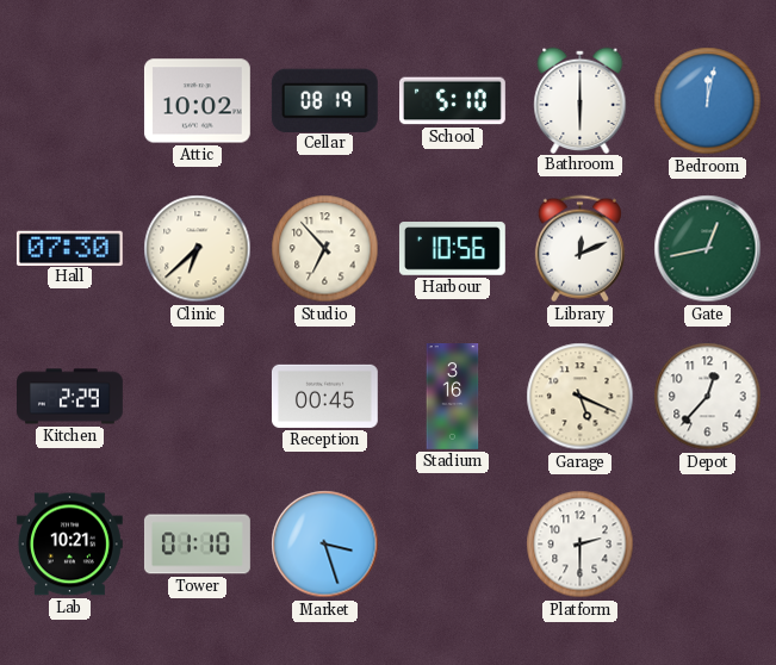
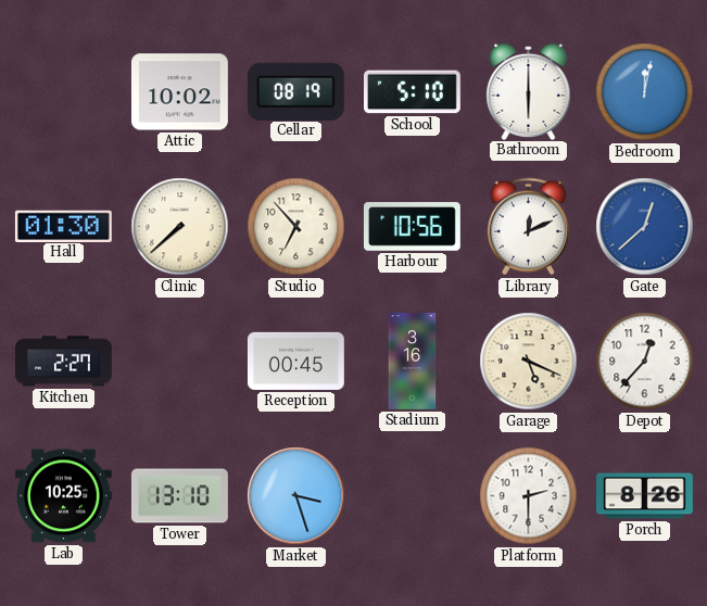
Hall: 07:30 -> 01:30
Clinic: 6:38 -> 7:38
Gate: 12:43 -> 12:38
Gate dial: green -> blue
Kitchen: 2:29 -> 2:27
Lab: 10:21 -> 10:25
Tower: 01:10 -> 13:10
Porch: none -> 8:26
